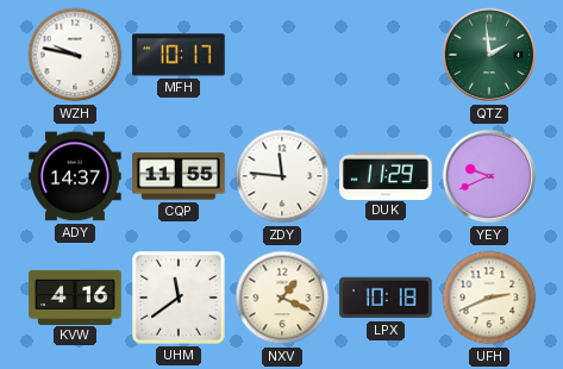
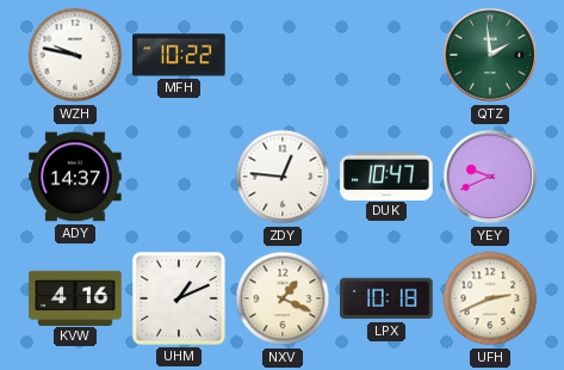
MFH: 10:17 -> 10:22
CQP: 11:55 -> none
ZDY: 11:46 -> 12:46
DUK: 11:29 -> 10:47
UHM: 11:39 -> 1:11
